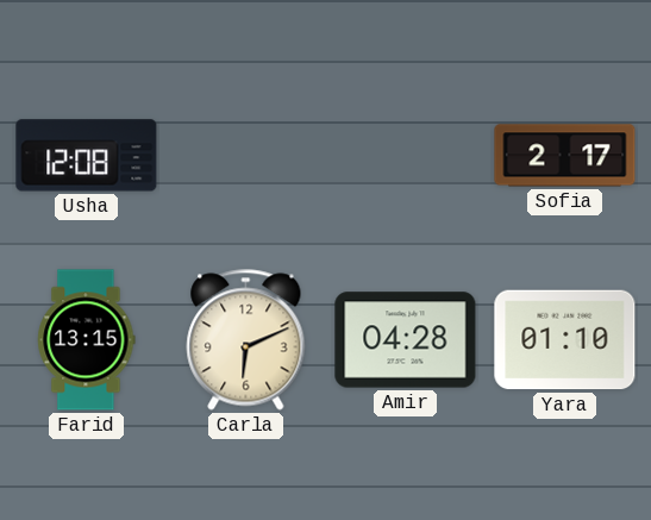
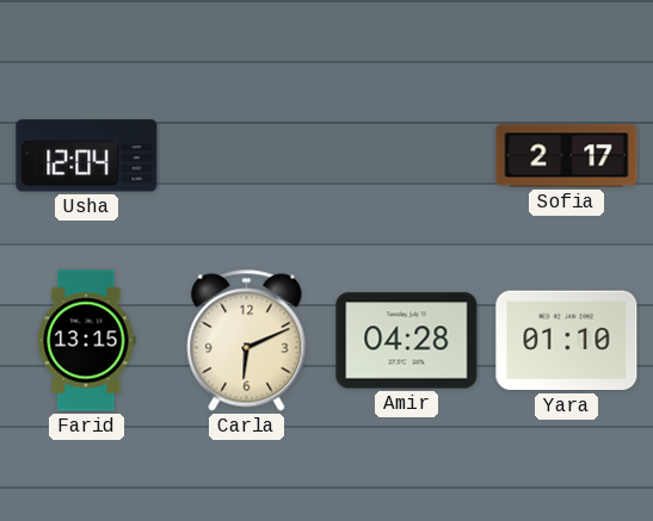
Usha: 12:08 -> 12:04
